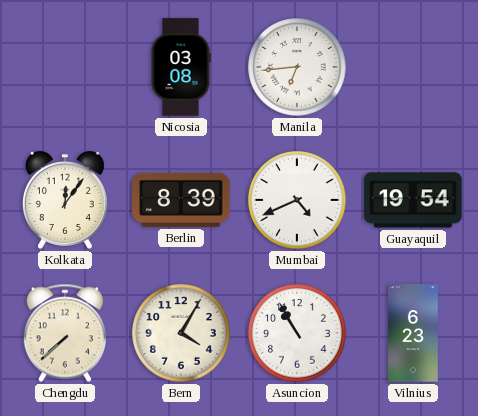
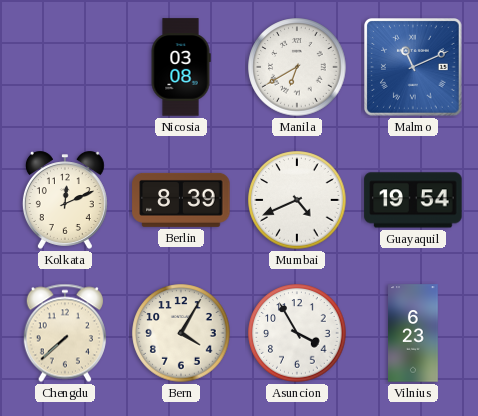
Manila: 6:44 -> 6:40
Malmo: none -> 11:11
Kolkata: 12:06 -> 12:11
Asuncion: 10:55 -> 3:55
